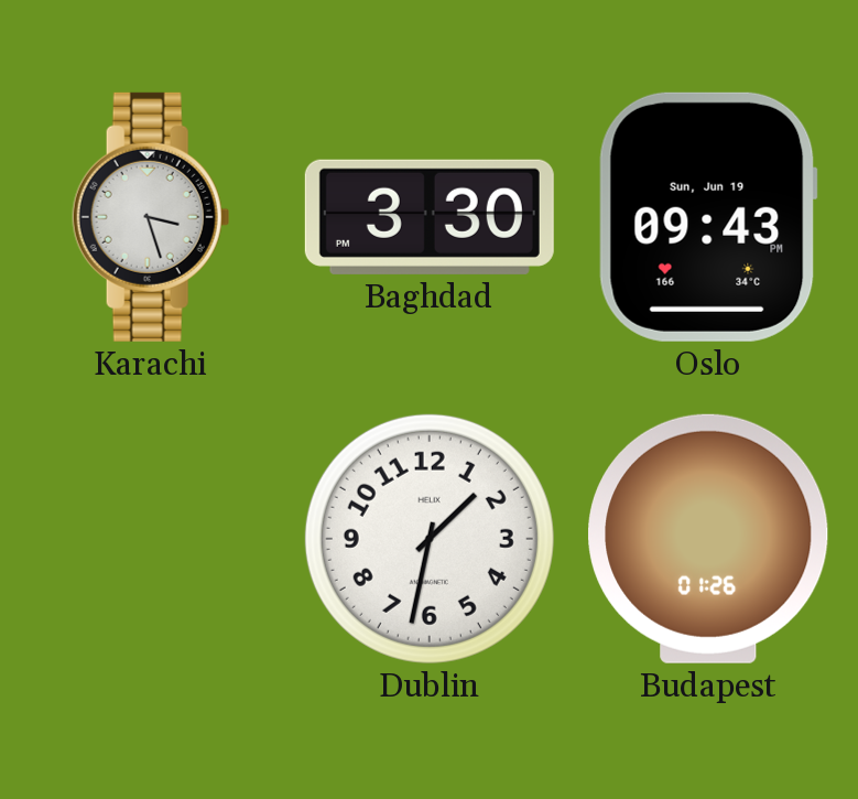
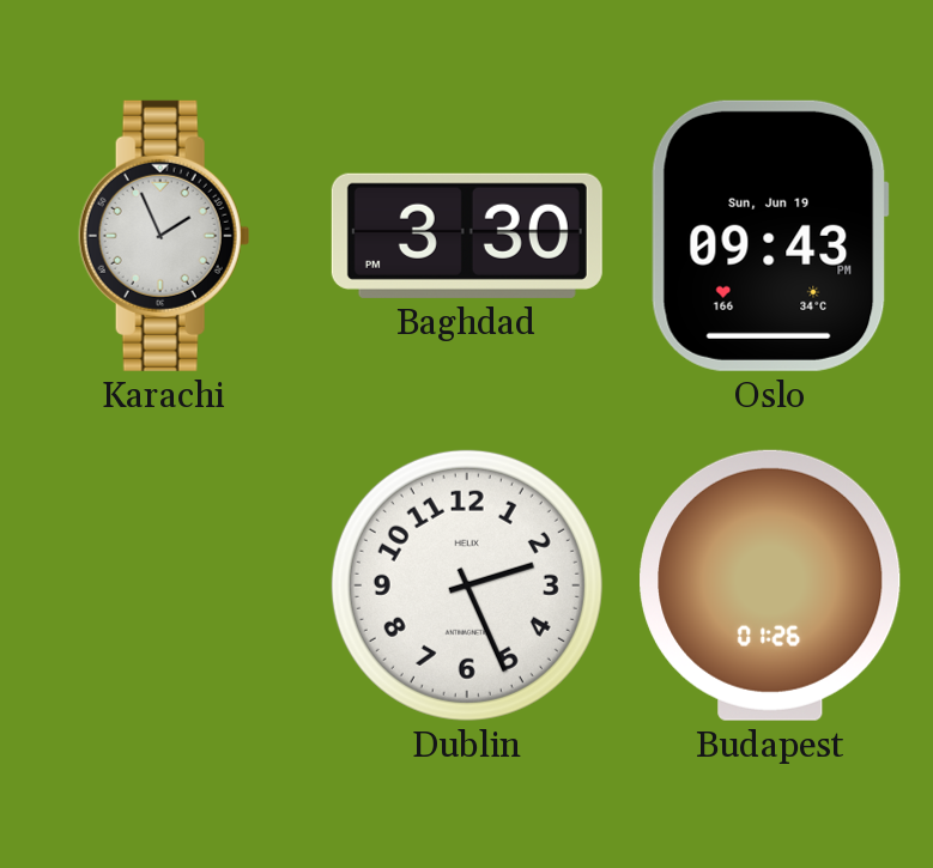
Karachi: 3:27 -> 1:56
Dublin: 1:32 -> 2:26
